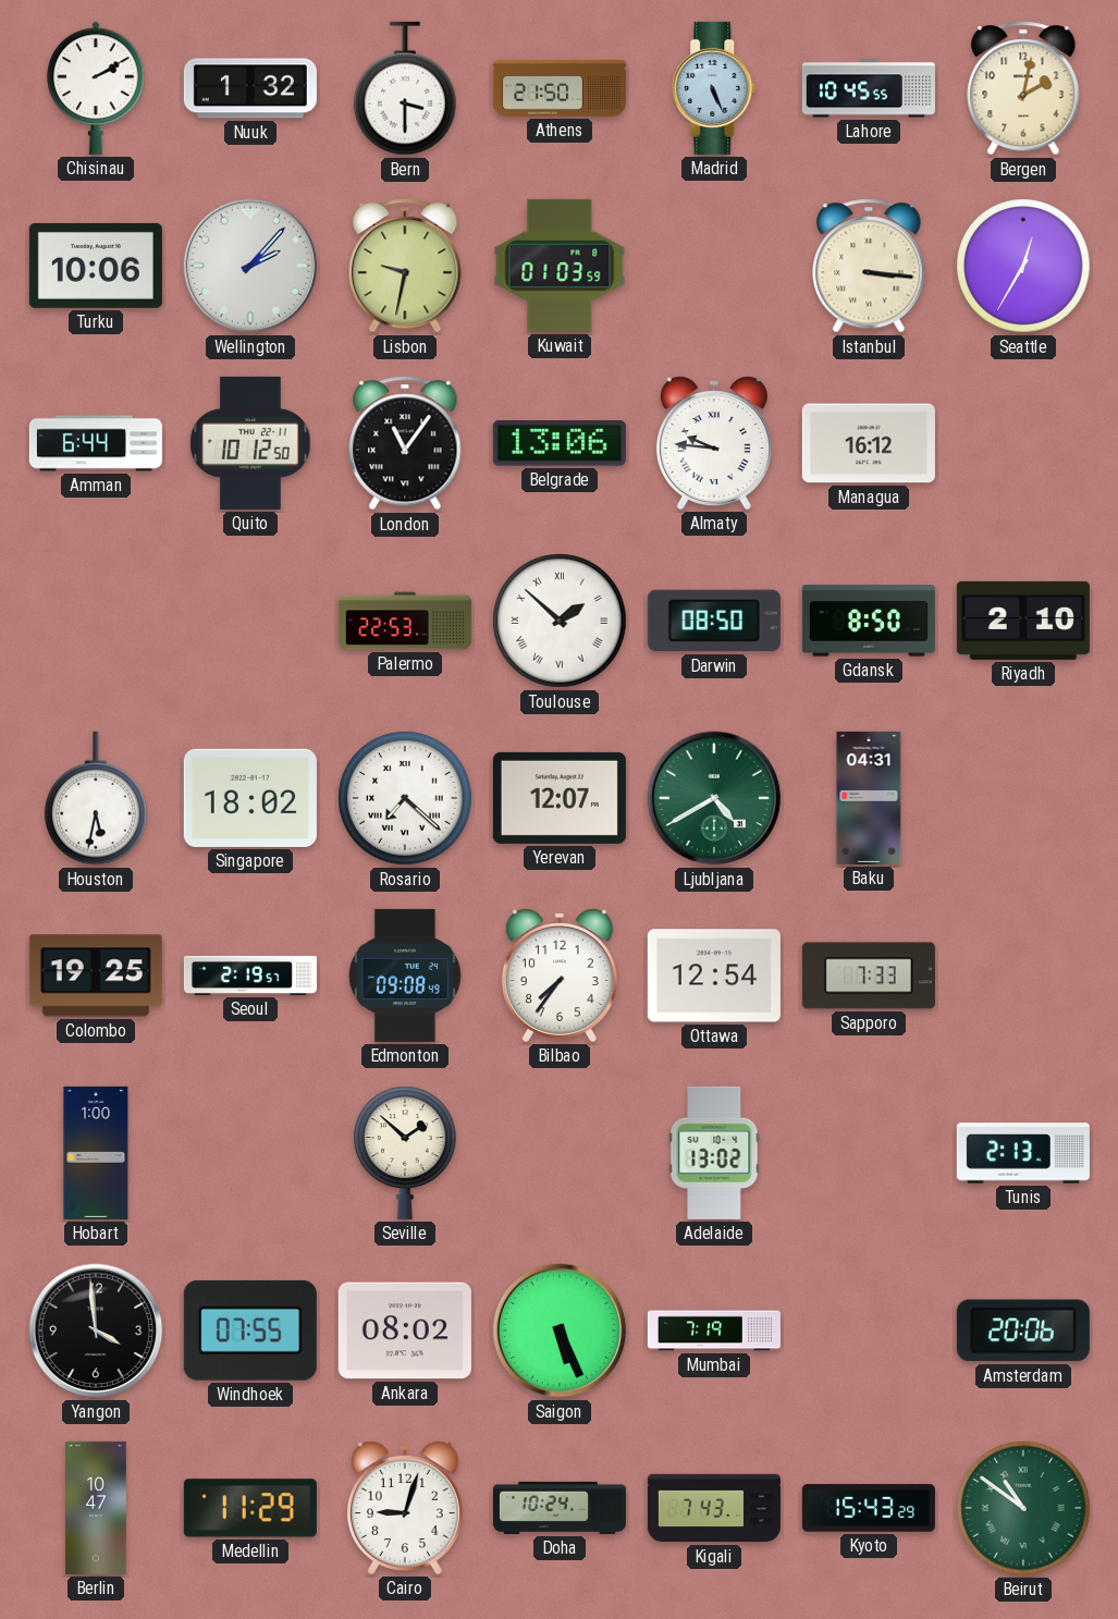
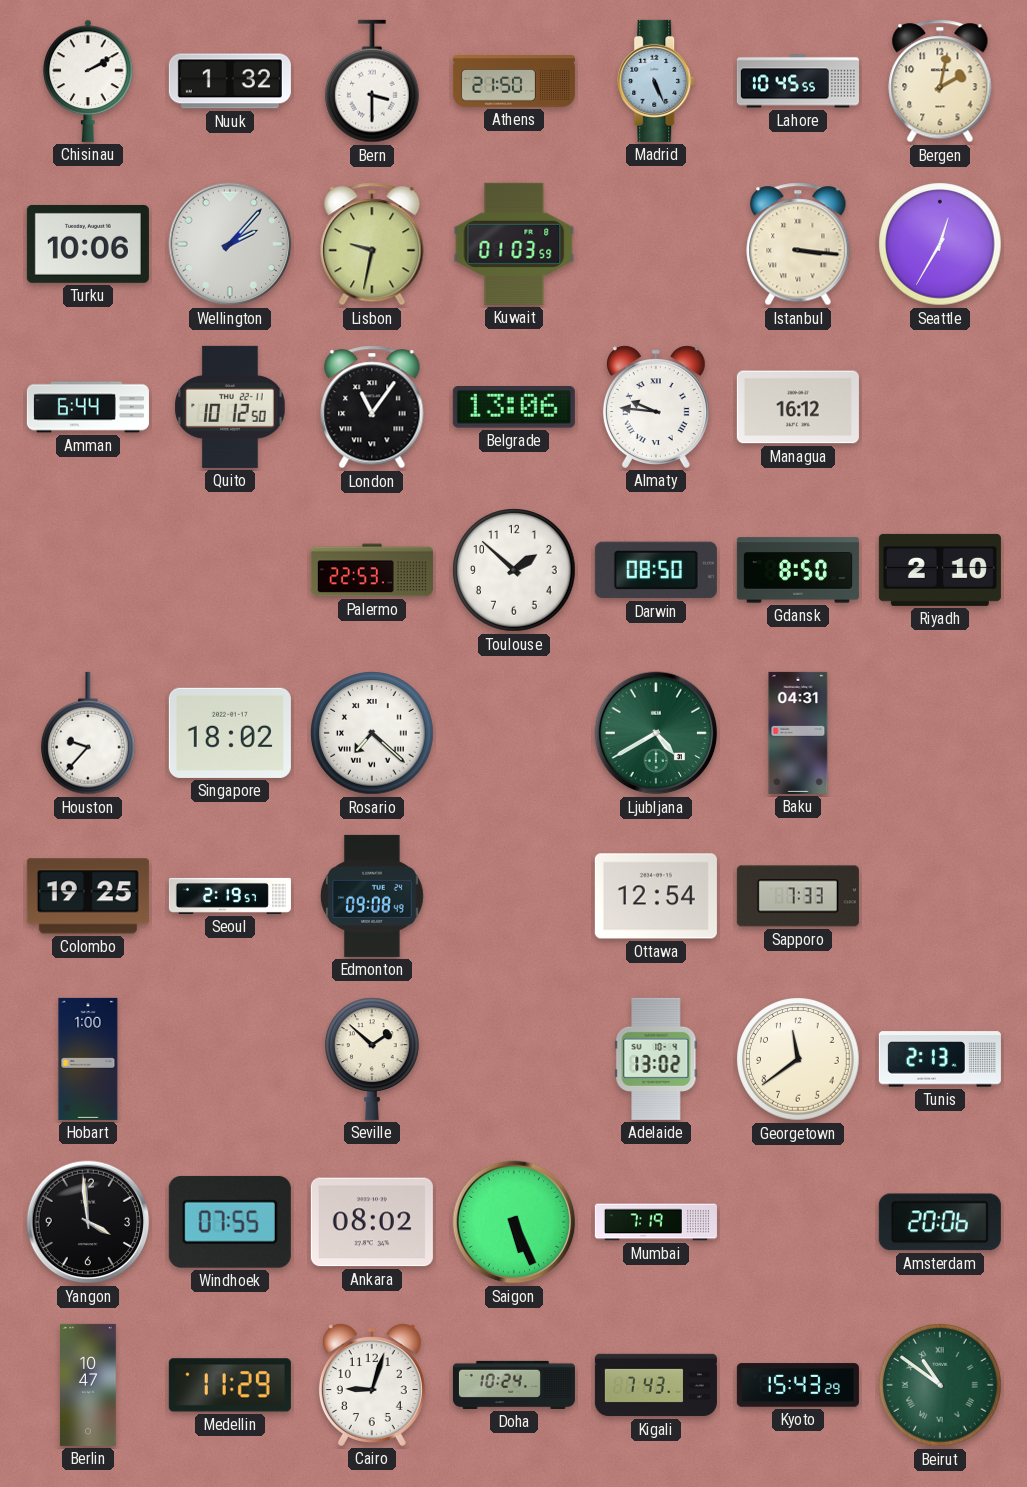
Toulouse numerals: Roman -> Arabic
Houston: 5:32 -> 9:37
Yerevan: 12:07 -> none
Bilbao: 7:36 -> none
Georgetown: none -> 11:39
